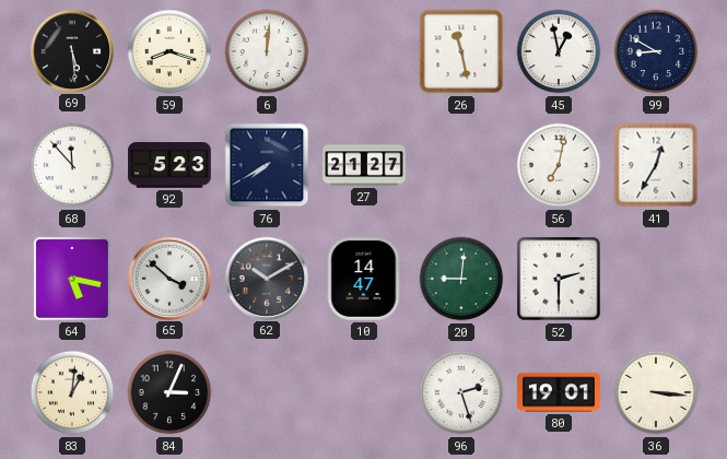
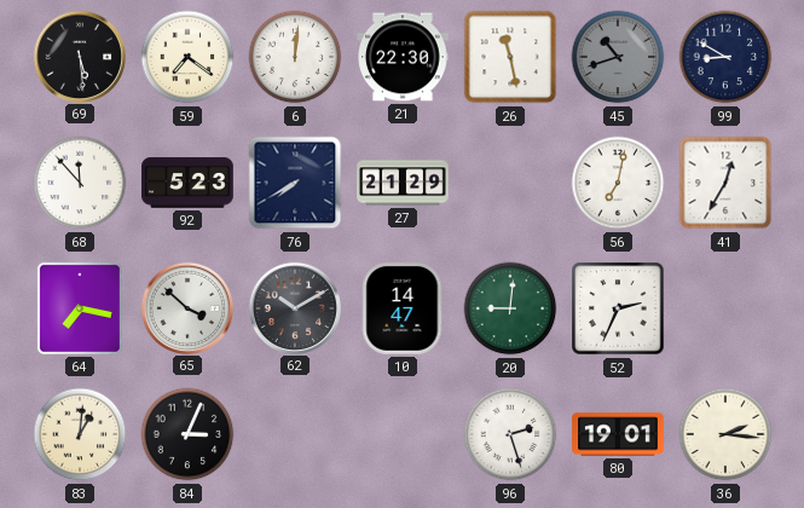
59: 8:18 -> 7:21
21: none -> 22:30
45: 12:58 -> 10:42
45 dial: white -> grey
27: 21:27 -> 21:29
64: 5:17 -> 7:17
52: 2:30 -> 2:34
36: 3:16 -> 2:16
